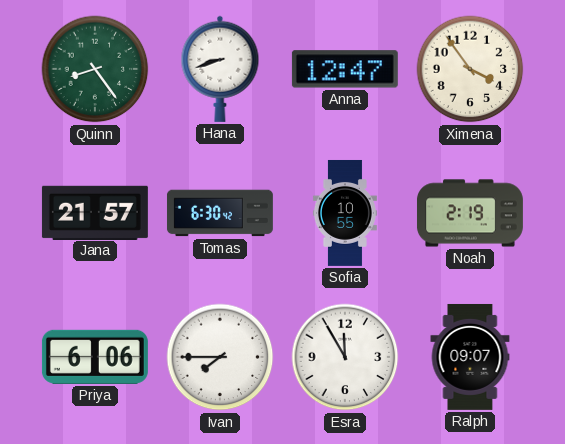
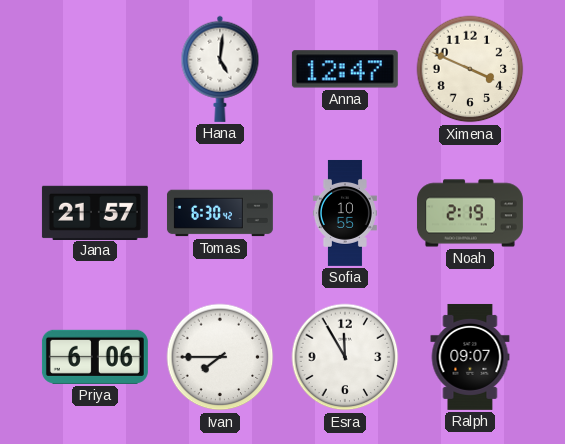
Quinn: 8:24 -> none
Hana: 8:42 -> 5:01
Ximena: 3:54 -> 3:49
